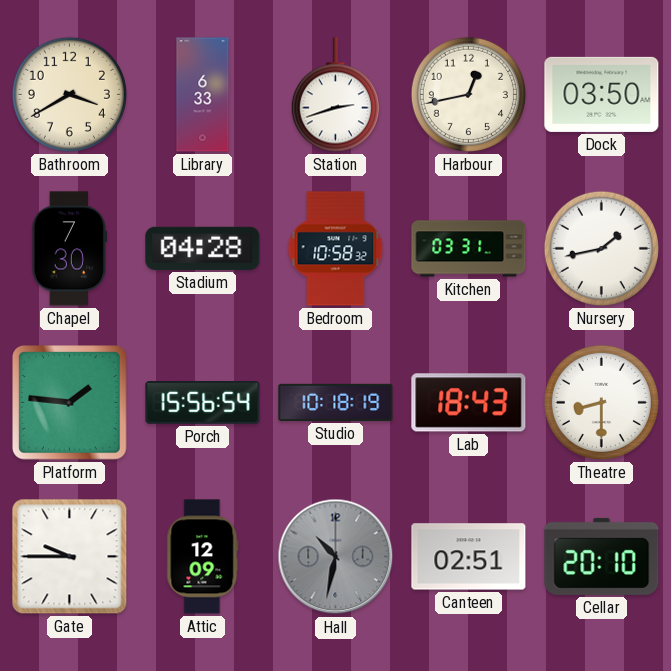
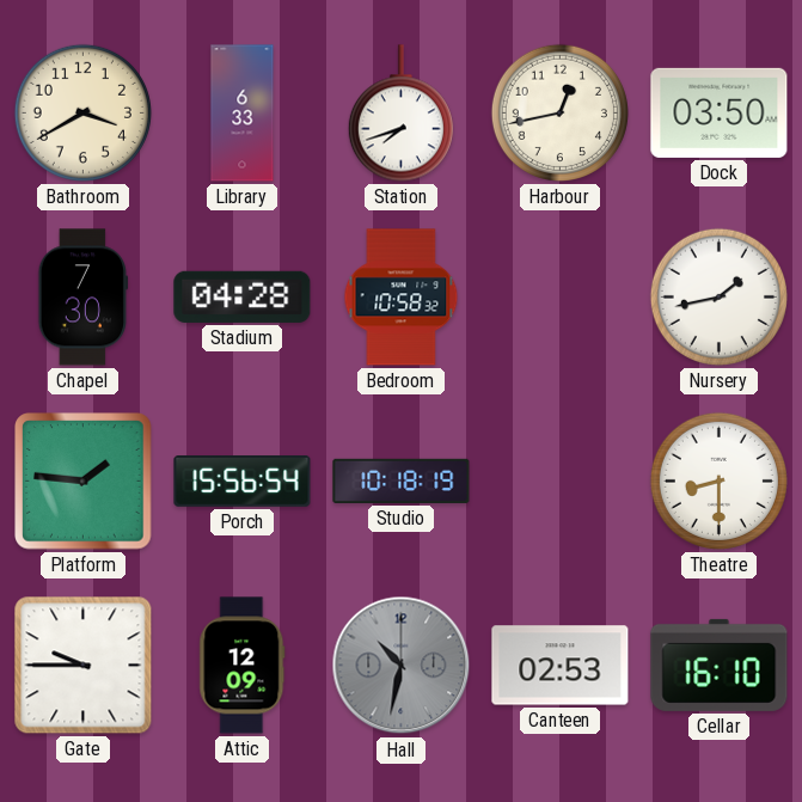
Station: 2:42 -> 7:42
Kitchen: 03:31 -> none
Lab: 18:43 -> none
Canteen: 02:51 -> 02:53
Cellar: 20:10 -> 16:10
